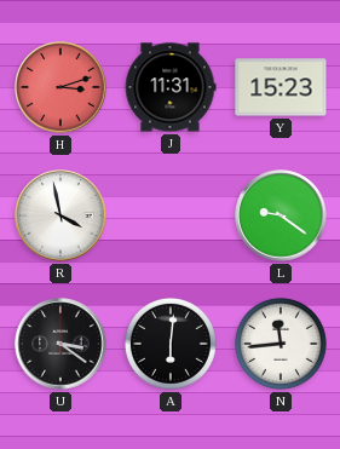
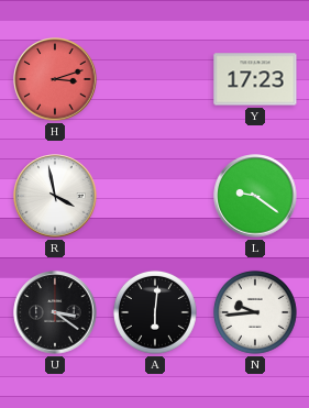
J: 11:31 -> none
Y: 15:23 -> 17:23
N: 11:44 -> 9:44
